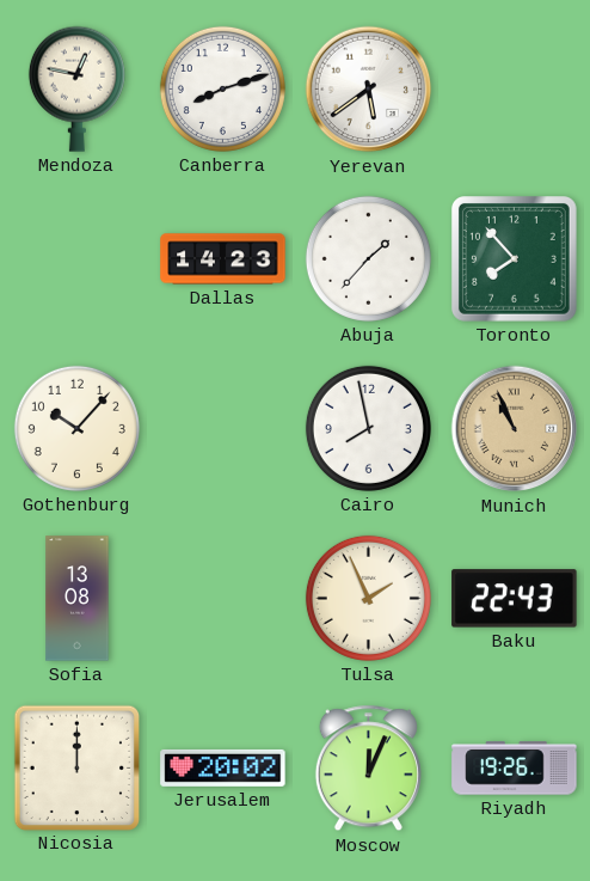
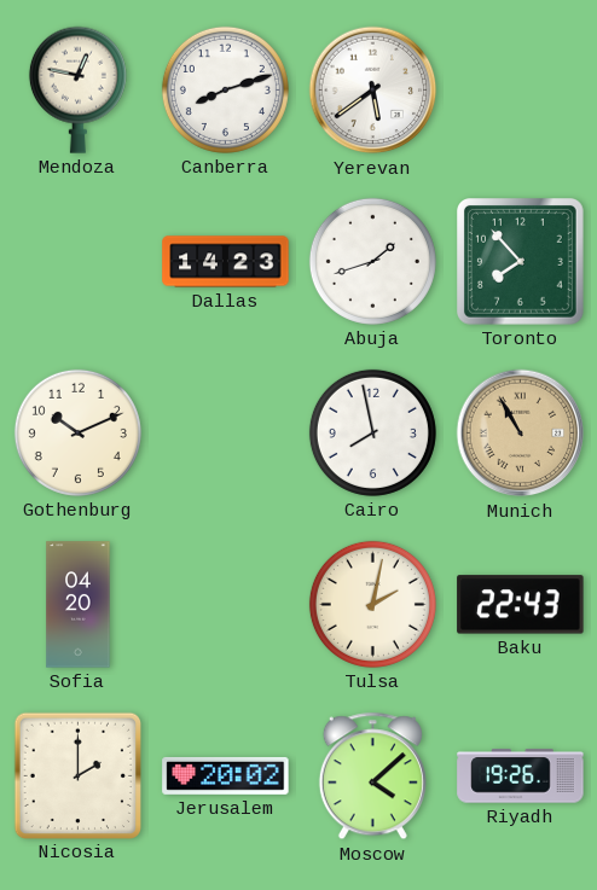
Abuja: 1:37 -> 1:42
Gothenburg: 10:07 -> 10:11
Munich: 10:56 -> 10:55
Sofia: 13:08 -> 04:20
Tulsa: 1:56 -> 2:02
Nicosia: 12:00 -> 2:00
Moscow: 12:04 -> 4:08
